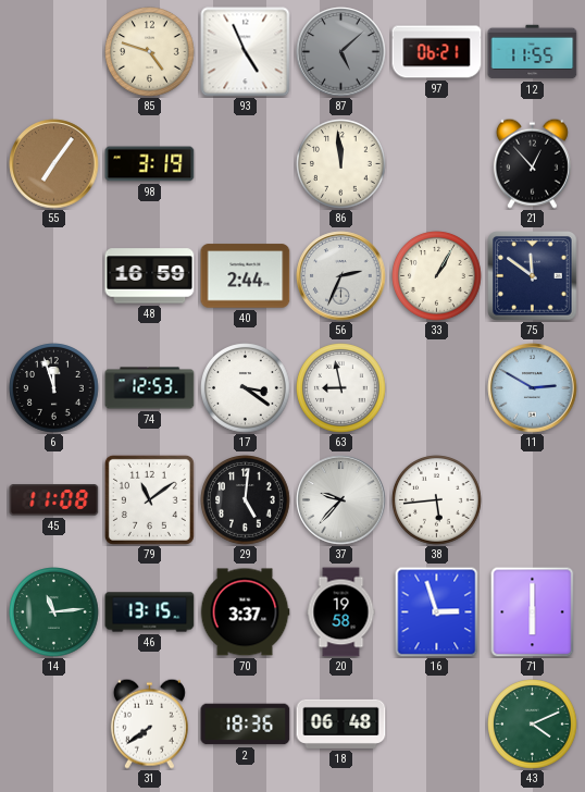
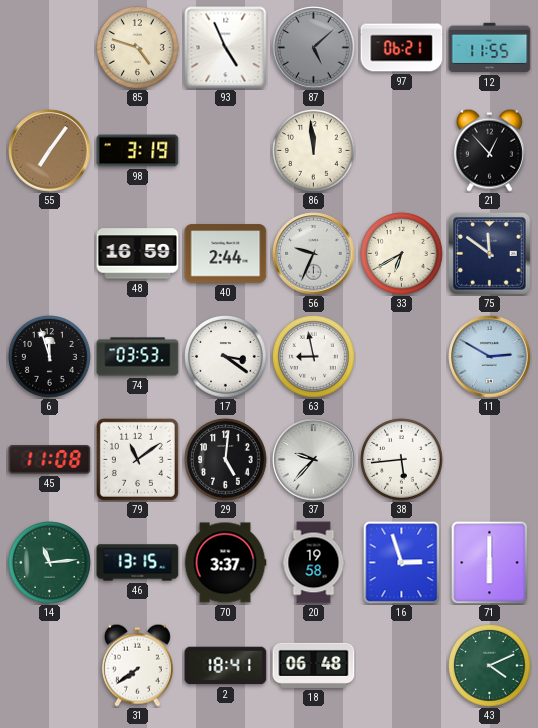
56: 2:34 -> 9:34
33: 1:05 -> 6:40
74: 12:53 -> 03:53
2: 18:36 -> 18:41
